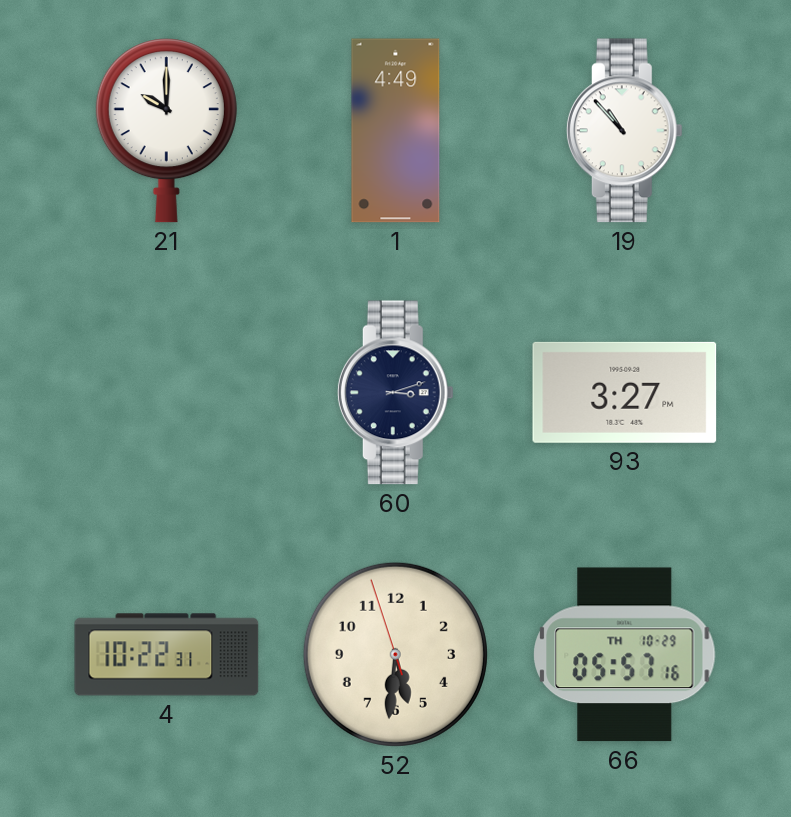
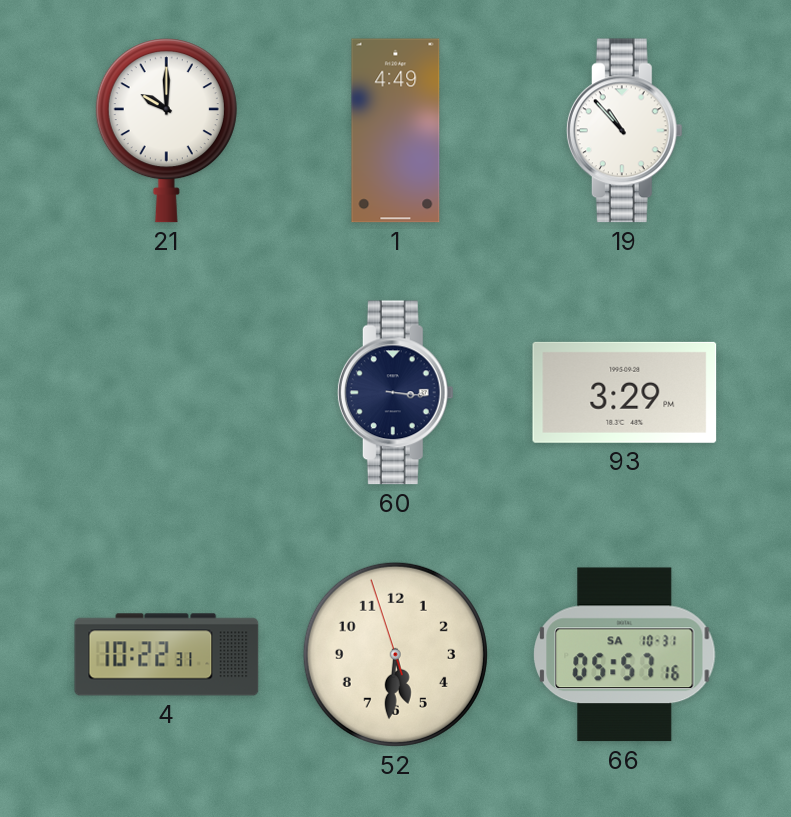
60: 3:12 -> 3:16
93: 3:27 -> 3:29
66 date: TH 10-29 -> SA 10-31
